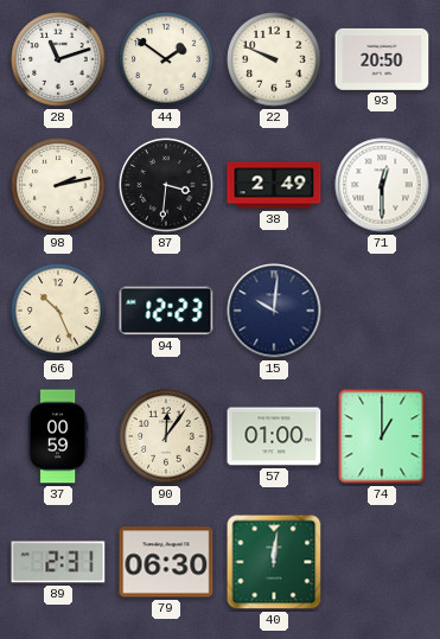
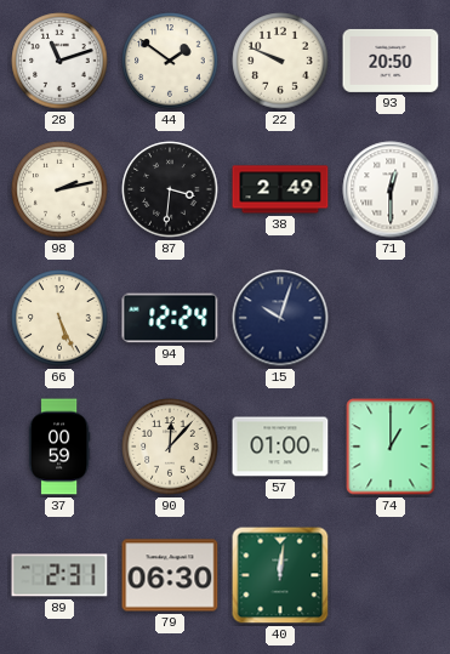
66: 10:26 -> 5:26
94: 12:23 -> 12:24
15: 10:01 -> 10:03
90: 12:06 -> 12:07
